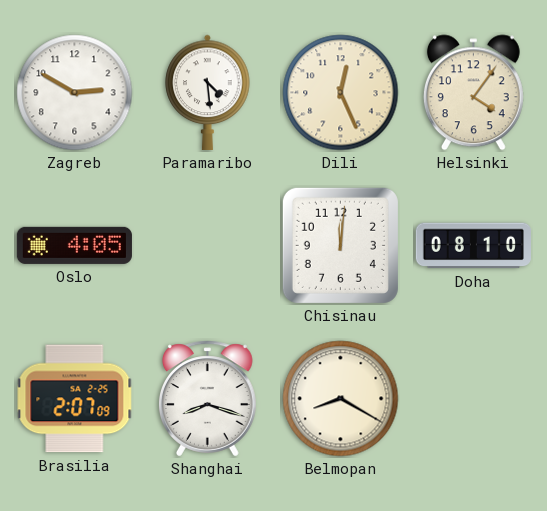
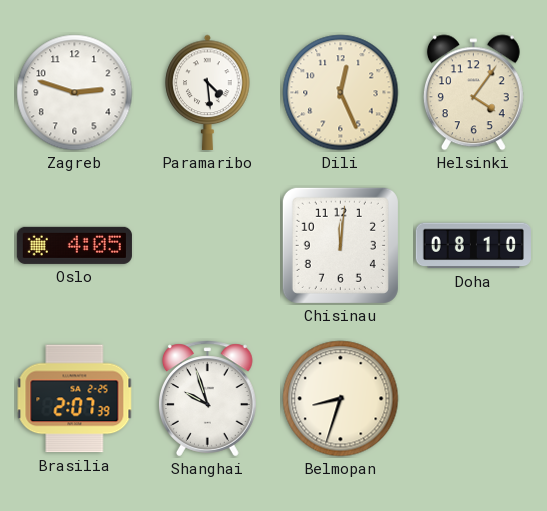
Zagreb: 2:50 -> 2:48
Brasilia: 2:07:09 -> 2:07:39
Shanghai: 8:18 -> 9:57
Belmopan: 8:20 -> 8:33
